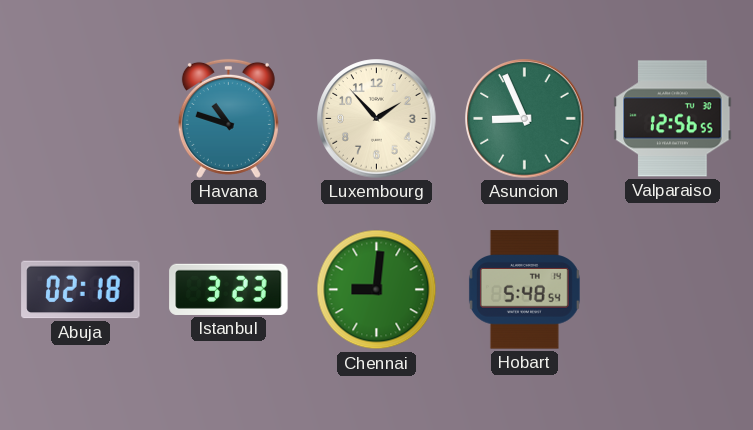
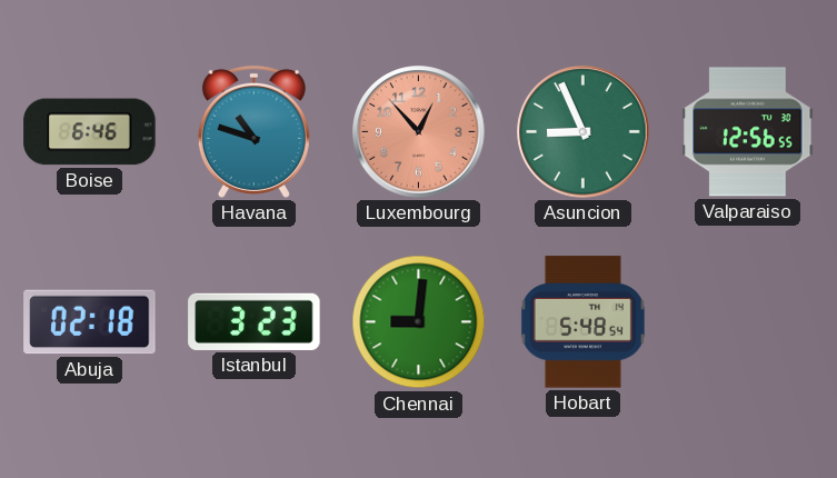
Boise: none -> 6:46
Luxembourg: 1:53 -> 12:53
Luxembourg dial: cream -> salmon
